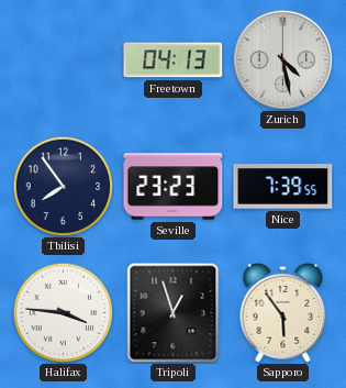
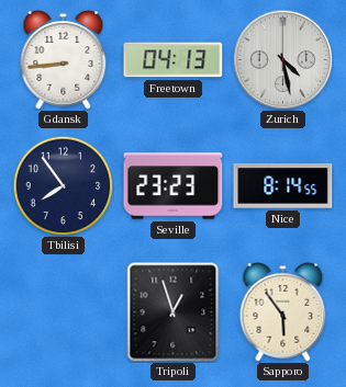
Gdansk: none -> 8:44
Nice: 7:39 -> 8:14
Halifax: 3:46 -> none
